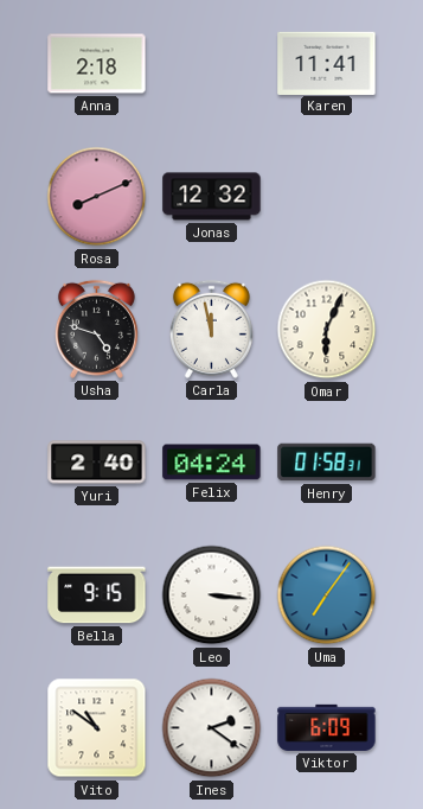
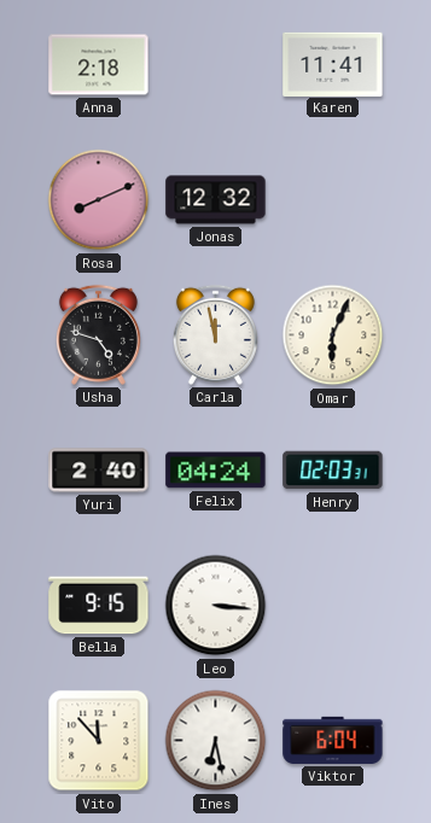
Henry: 01:58 -> 02:03
Uma: 7:06 -> none
Vito: 10:51 -> 11:53
Ines: 2:21 -> 6:28
Viktor: 6:09 -> 6:04
